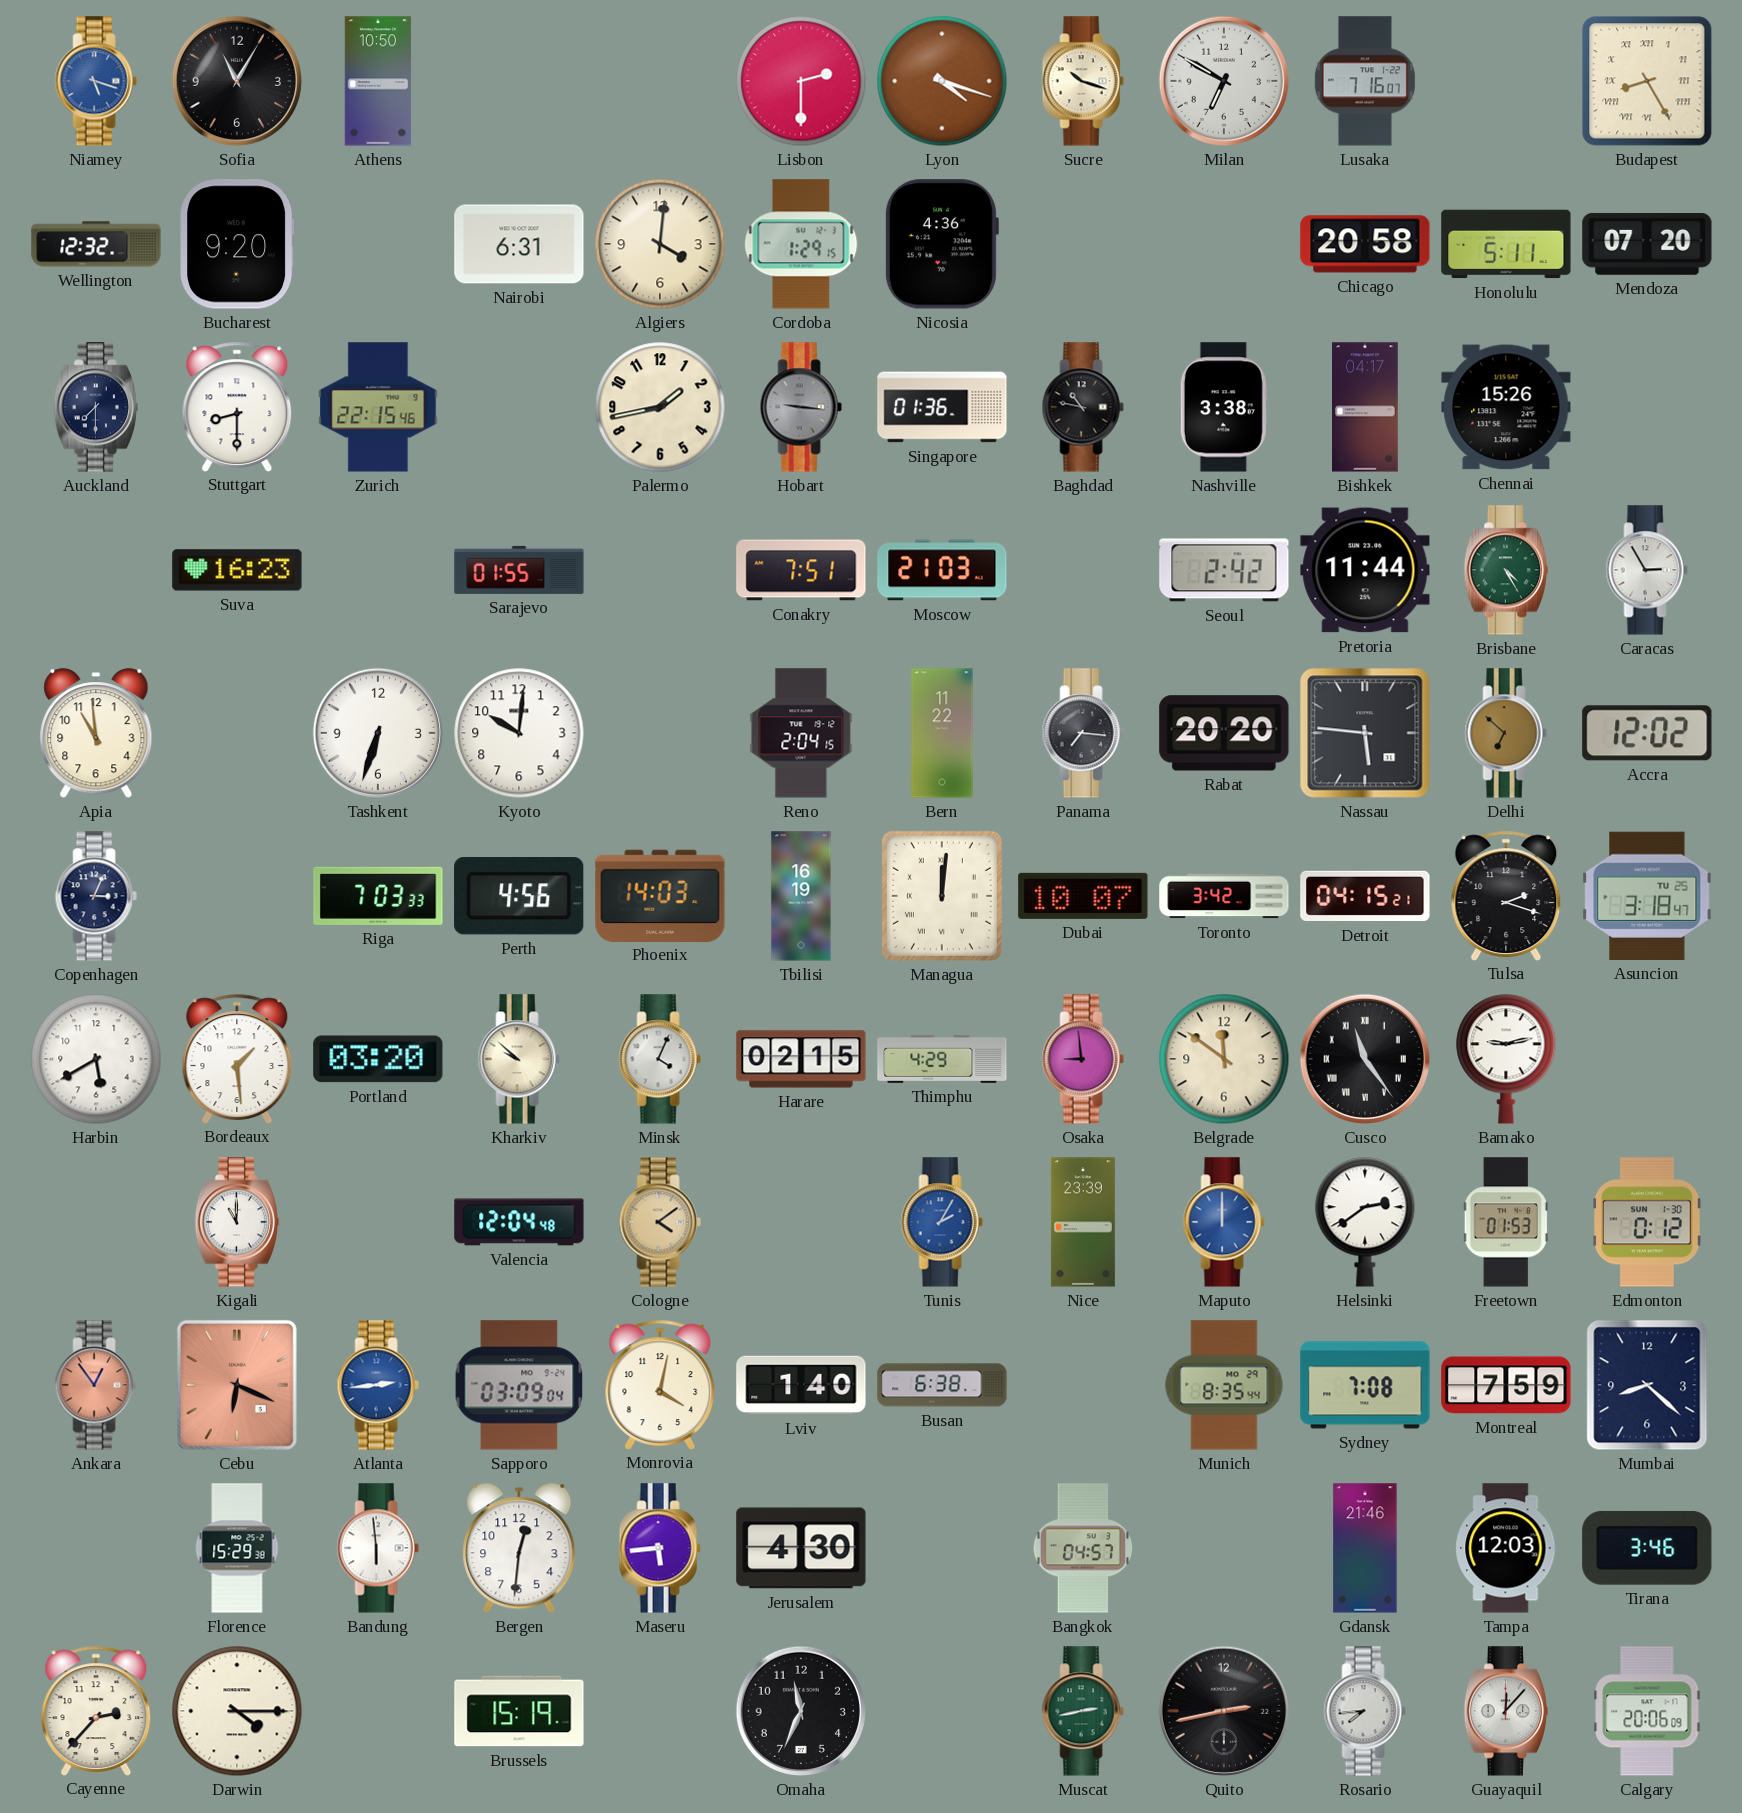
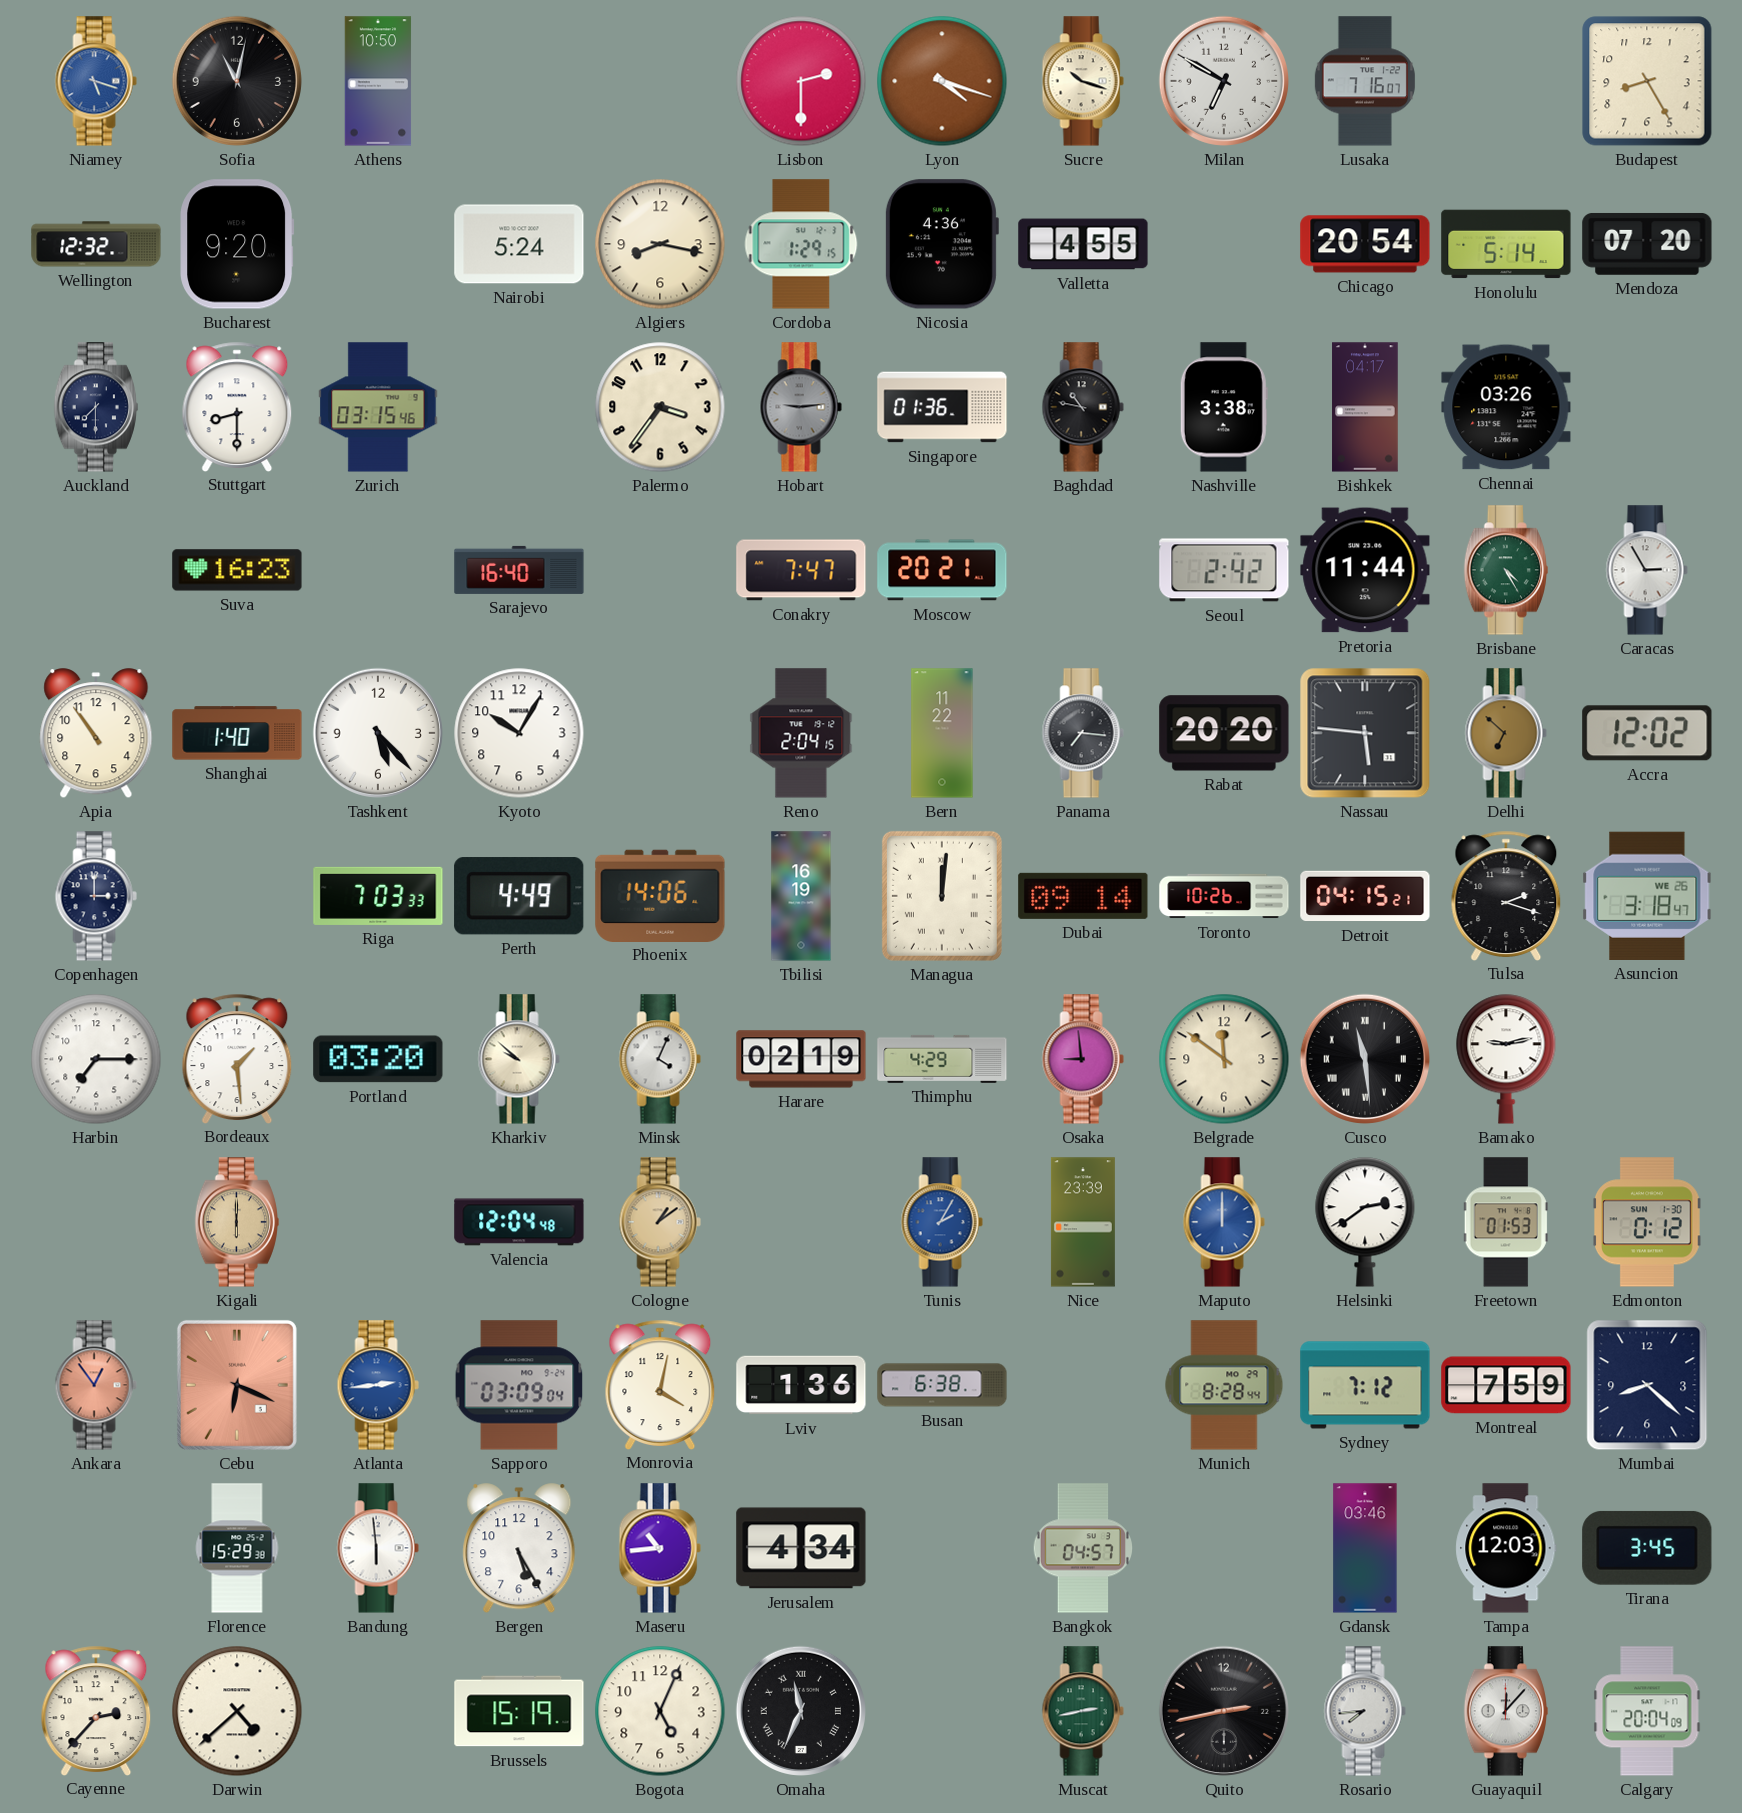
Sofia: 11:05 -> 11:02
Budapest numerals: Roman -> Arabic
Nairobi: 6:31 -> 5:24
Algiers: 4:01 -> 8:17
Valletta: none -> 4:55
Chicago: 20:58 -> 20:54
Honolulu: 5:11 -> 5:14
Zurich: 22:15 -> 03:15
Palermo: 1:43 -> 3:36
Hobart: 9:16 -> 9:14
Chennai: 15:26 -> 03:26
Sarajevo: 01:55 -> 16:40
Conakry: 7:51 -> 7:47
Moscow: 21:03 -> 20:21
Apia: 10:59 -> 10:54
Shanghai: none -> 1:40
Tashkent: 6:33 -> 5:23
Kyoto: 10:01 -> 10:05
Copenhagen: 3:04 -> 3:00
Perth: 4:56 -> 4:49
Phoenix: 14:03 -> 14:06
Dubai: 10:07 -> 09:14
Toronto: 3:42 -> 10:26
Asuncion date: TU 25 -> WE 26
Harbin: 5:40 -> 7:15
Harare: 02:15 -> 02:19
Cusco: 11:24 -> 11:29
Kigali: 11:00 -> 6:00
Kigali dial: white -> champagne
Cologne: 4:09 -> 1:09
Lviv: 1:40 -> 1:36
Munich: 8:35 -> 8:28
Sydney: 7:08 -> 7:12
Bergen: 12:31 -> 5:25
Maseru: 5:44 -> 10:44
Jerusalem: 4:30 -> 4:34
Gdansk: 21:46 -> 03:46
Tirana: 3:46 -> 3:45
Darwin: 4:15 -> 4:38
Bogota: none -> 5:04
Omaha numerals: Arabic -> Roman
Calgary: 20:06 -> 20:04
